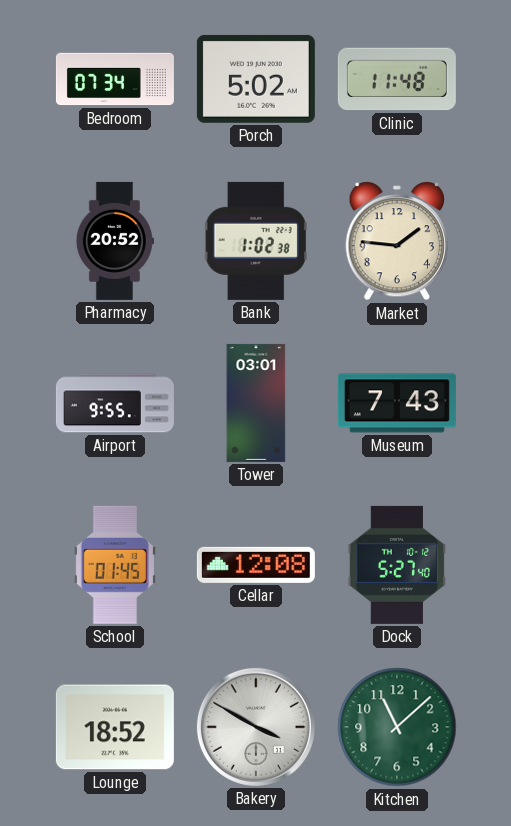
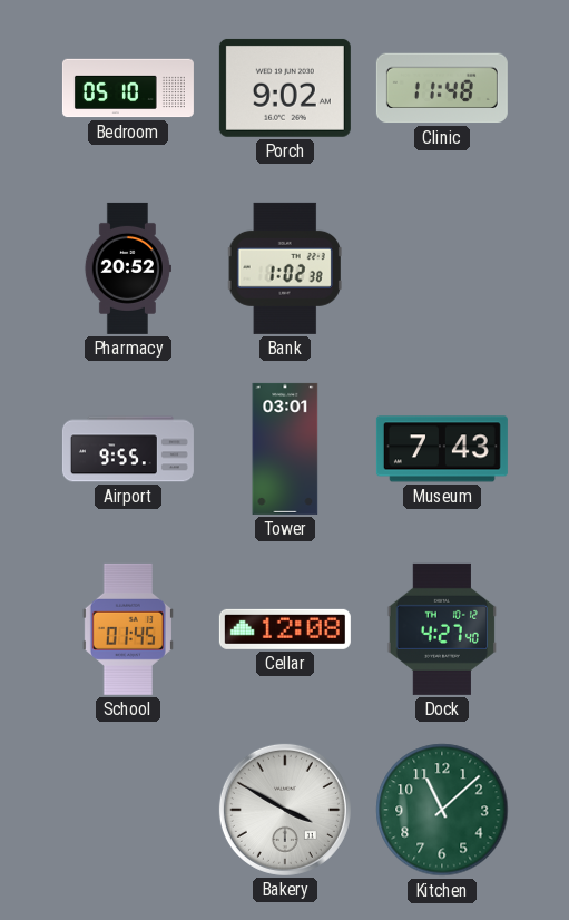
Bedroom: 07:34 -> 05:10
Porch: 5:02 -> 9:02
Market: 1:46 -> none
Dock: 5:27 -> 4:27
Lounge: 18:52 -> none
